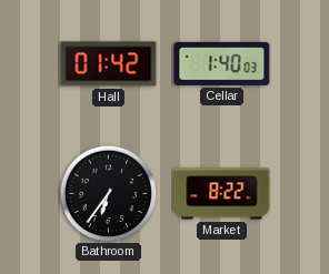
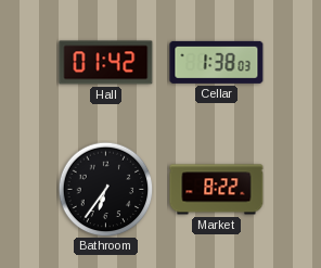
Cellar: 1:40 -> 1:38
